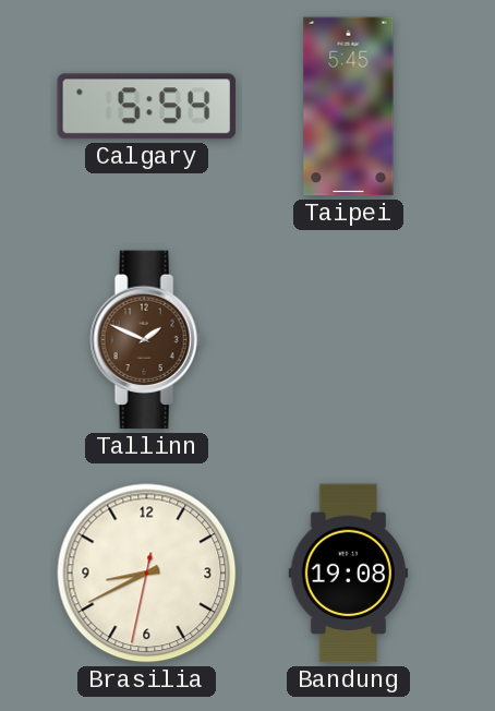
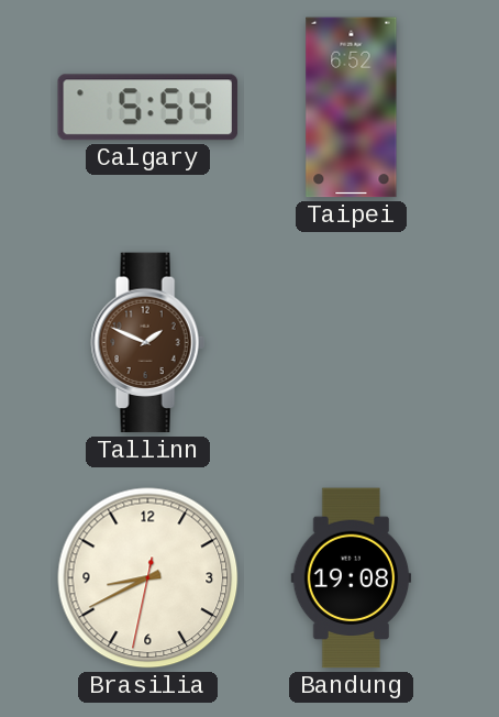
Taipei: 5:45 -> 6:52
